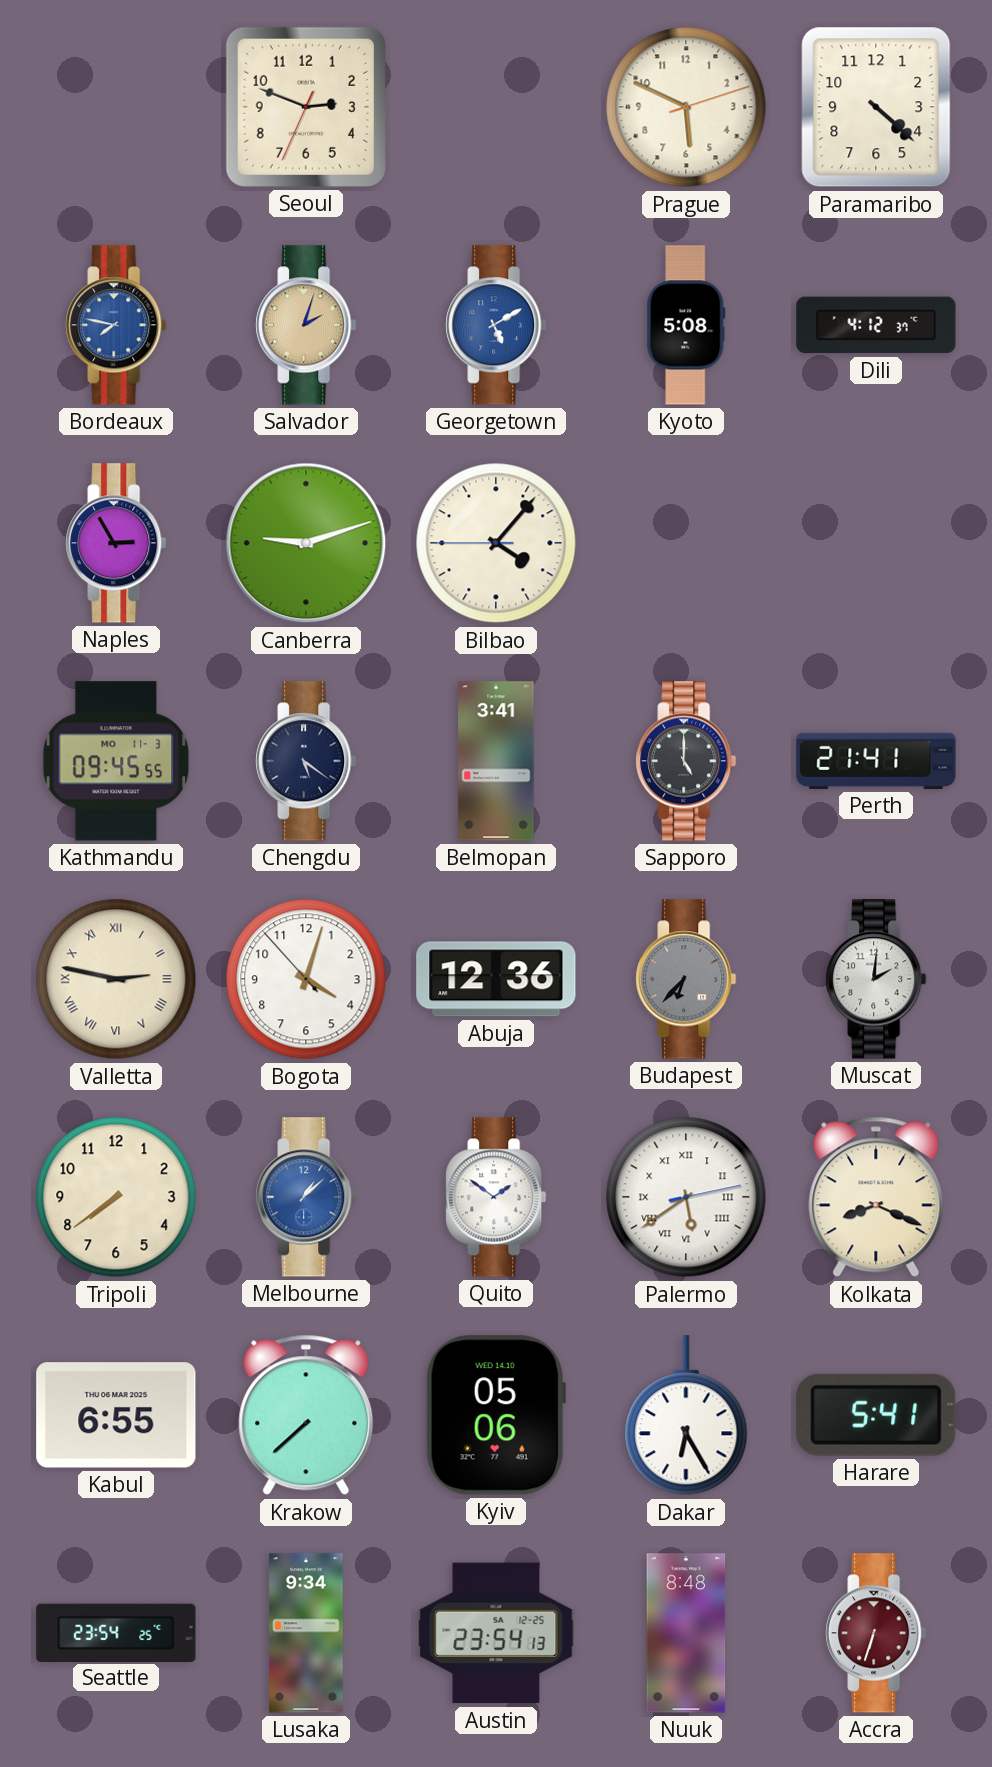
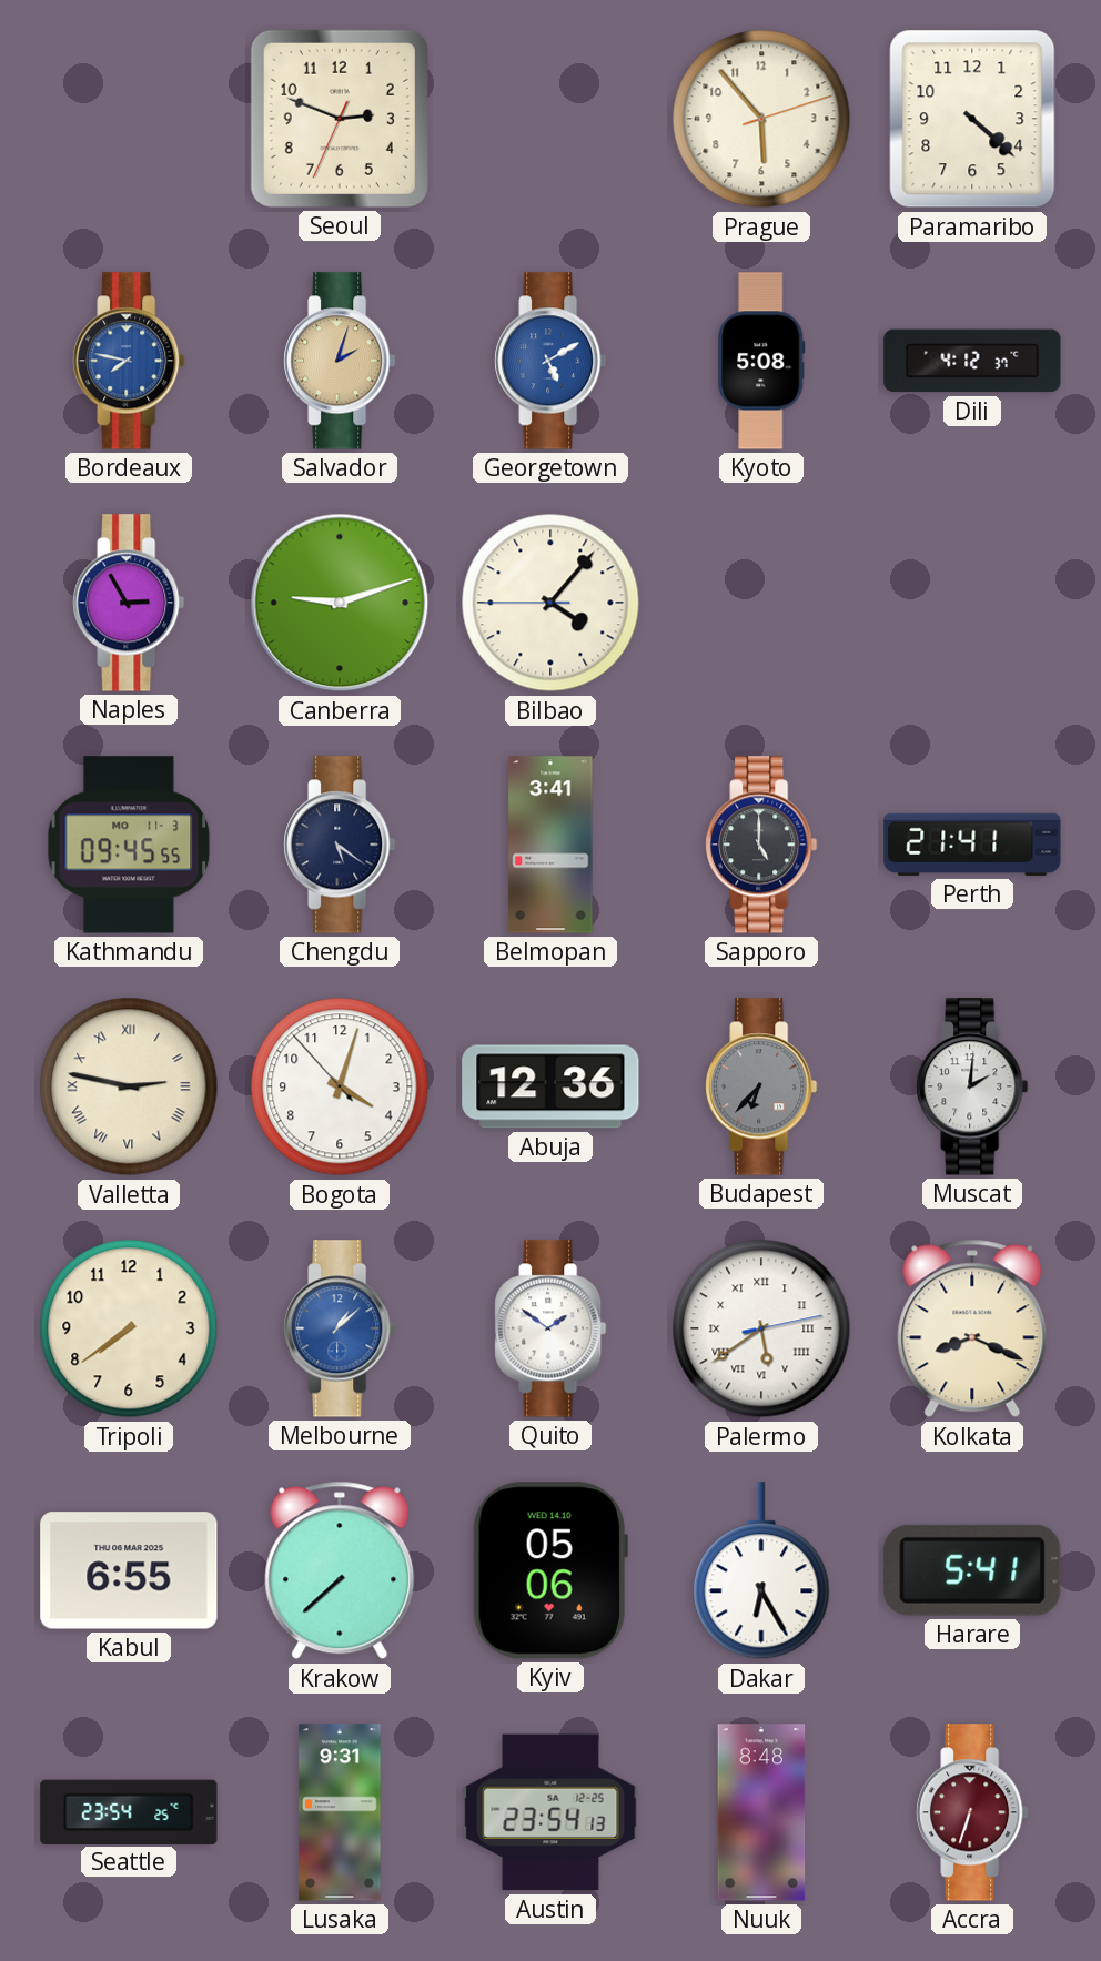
Prague: 5:49 -> 5:53
Lusaka: 9:34 -> 9:31
